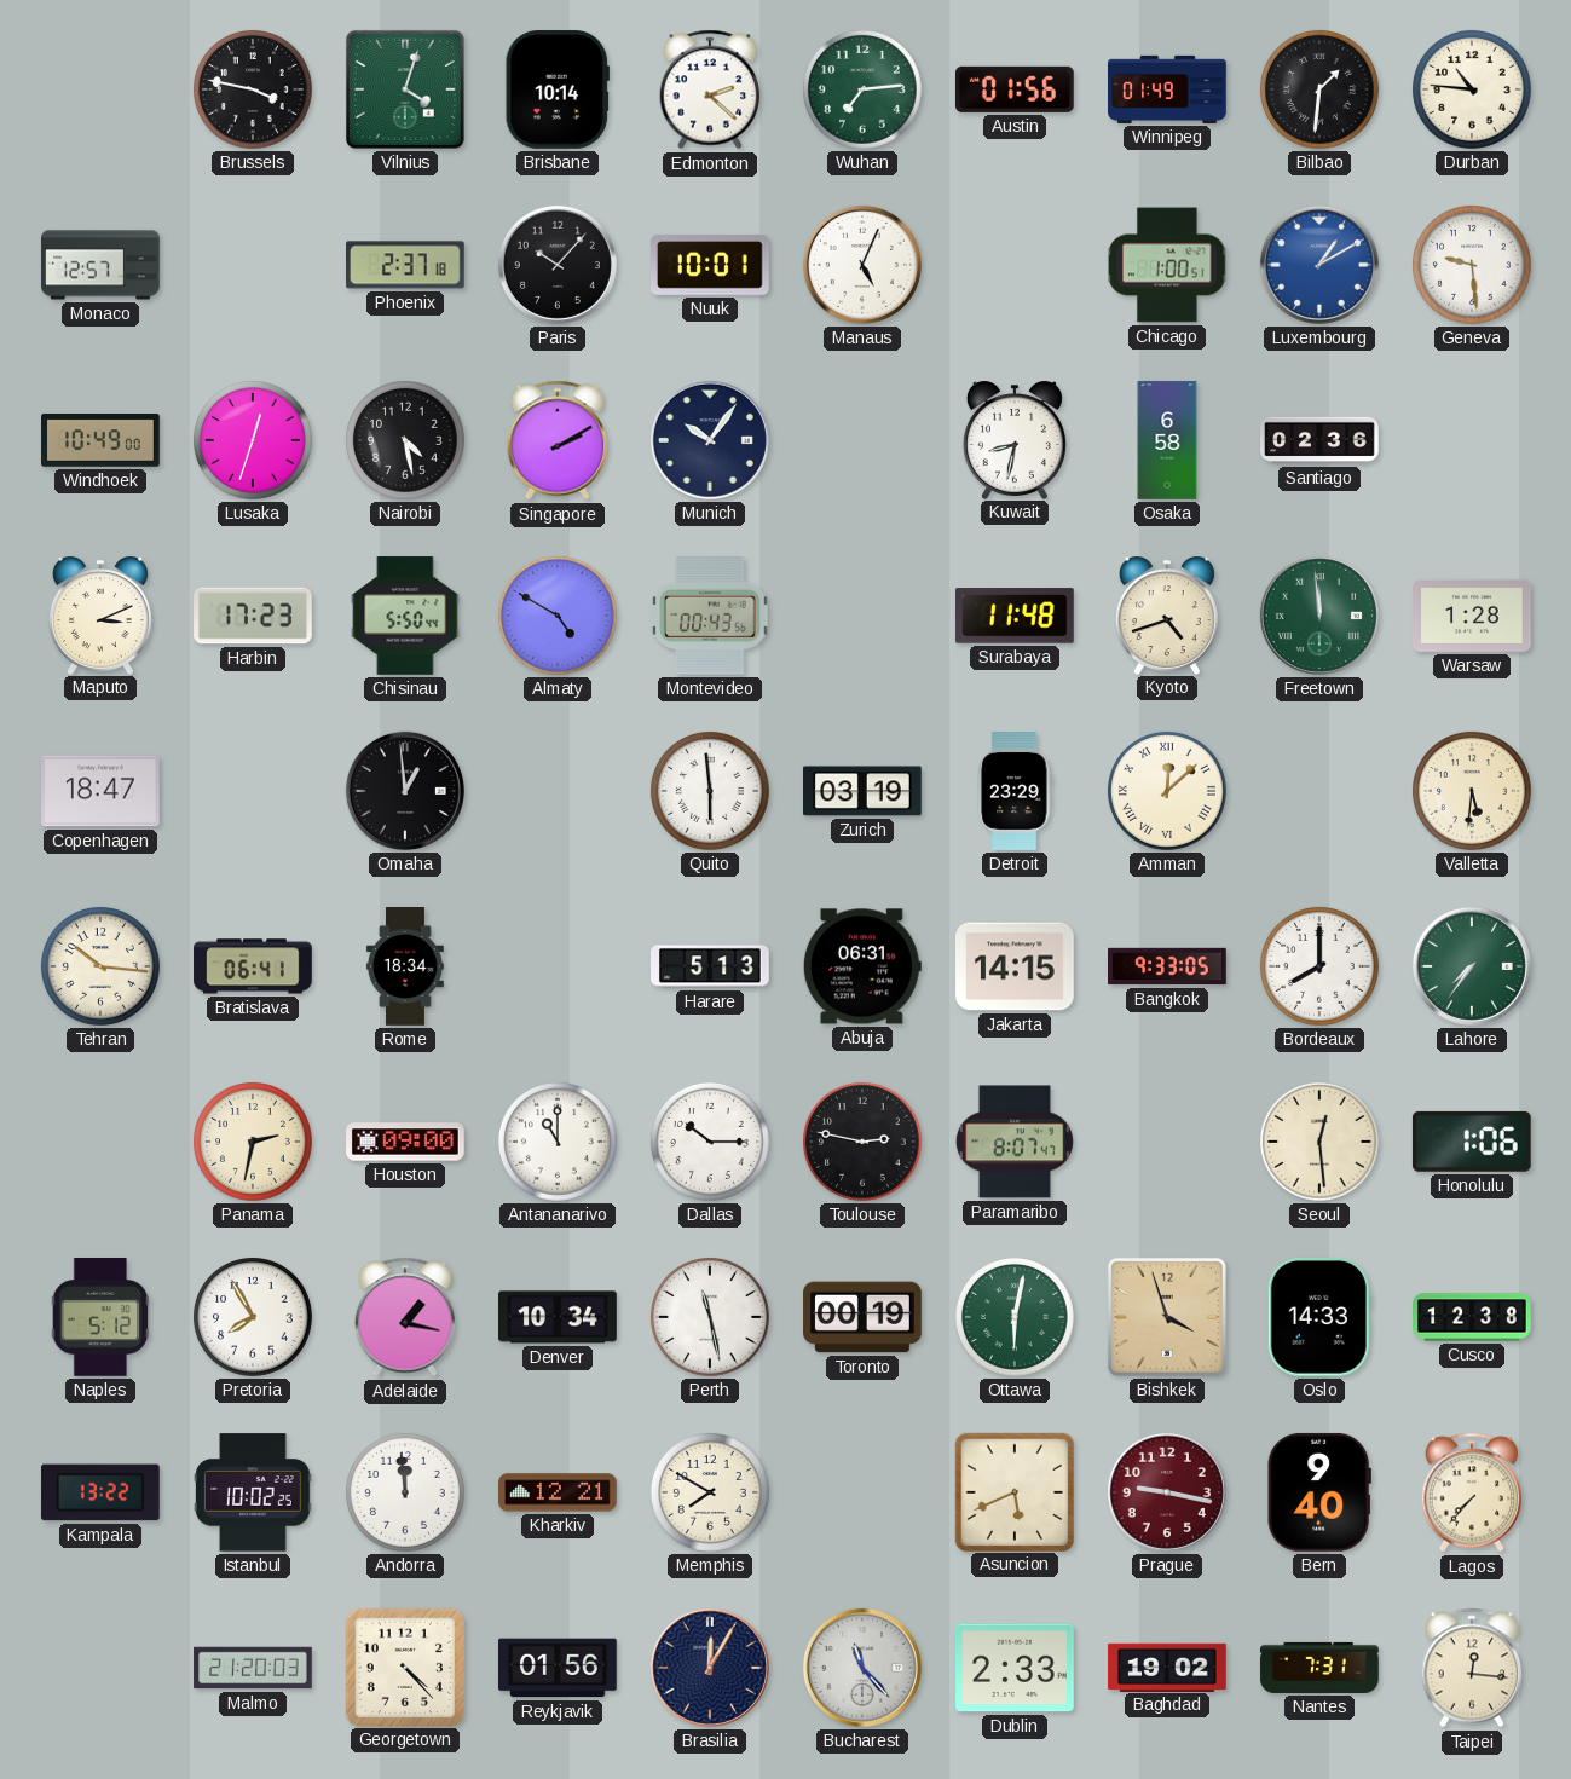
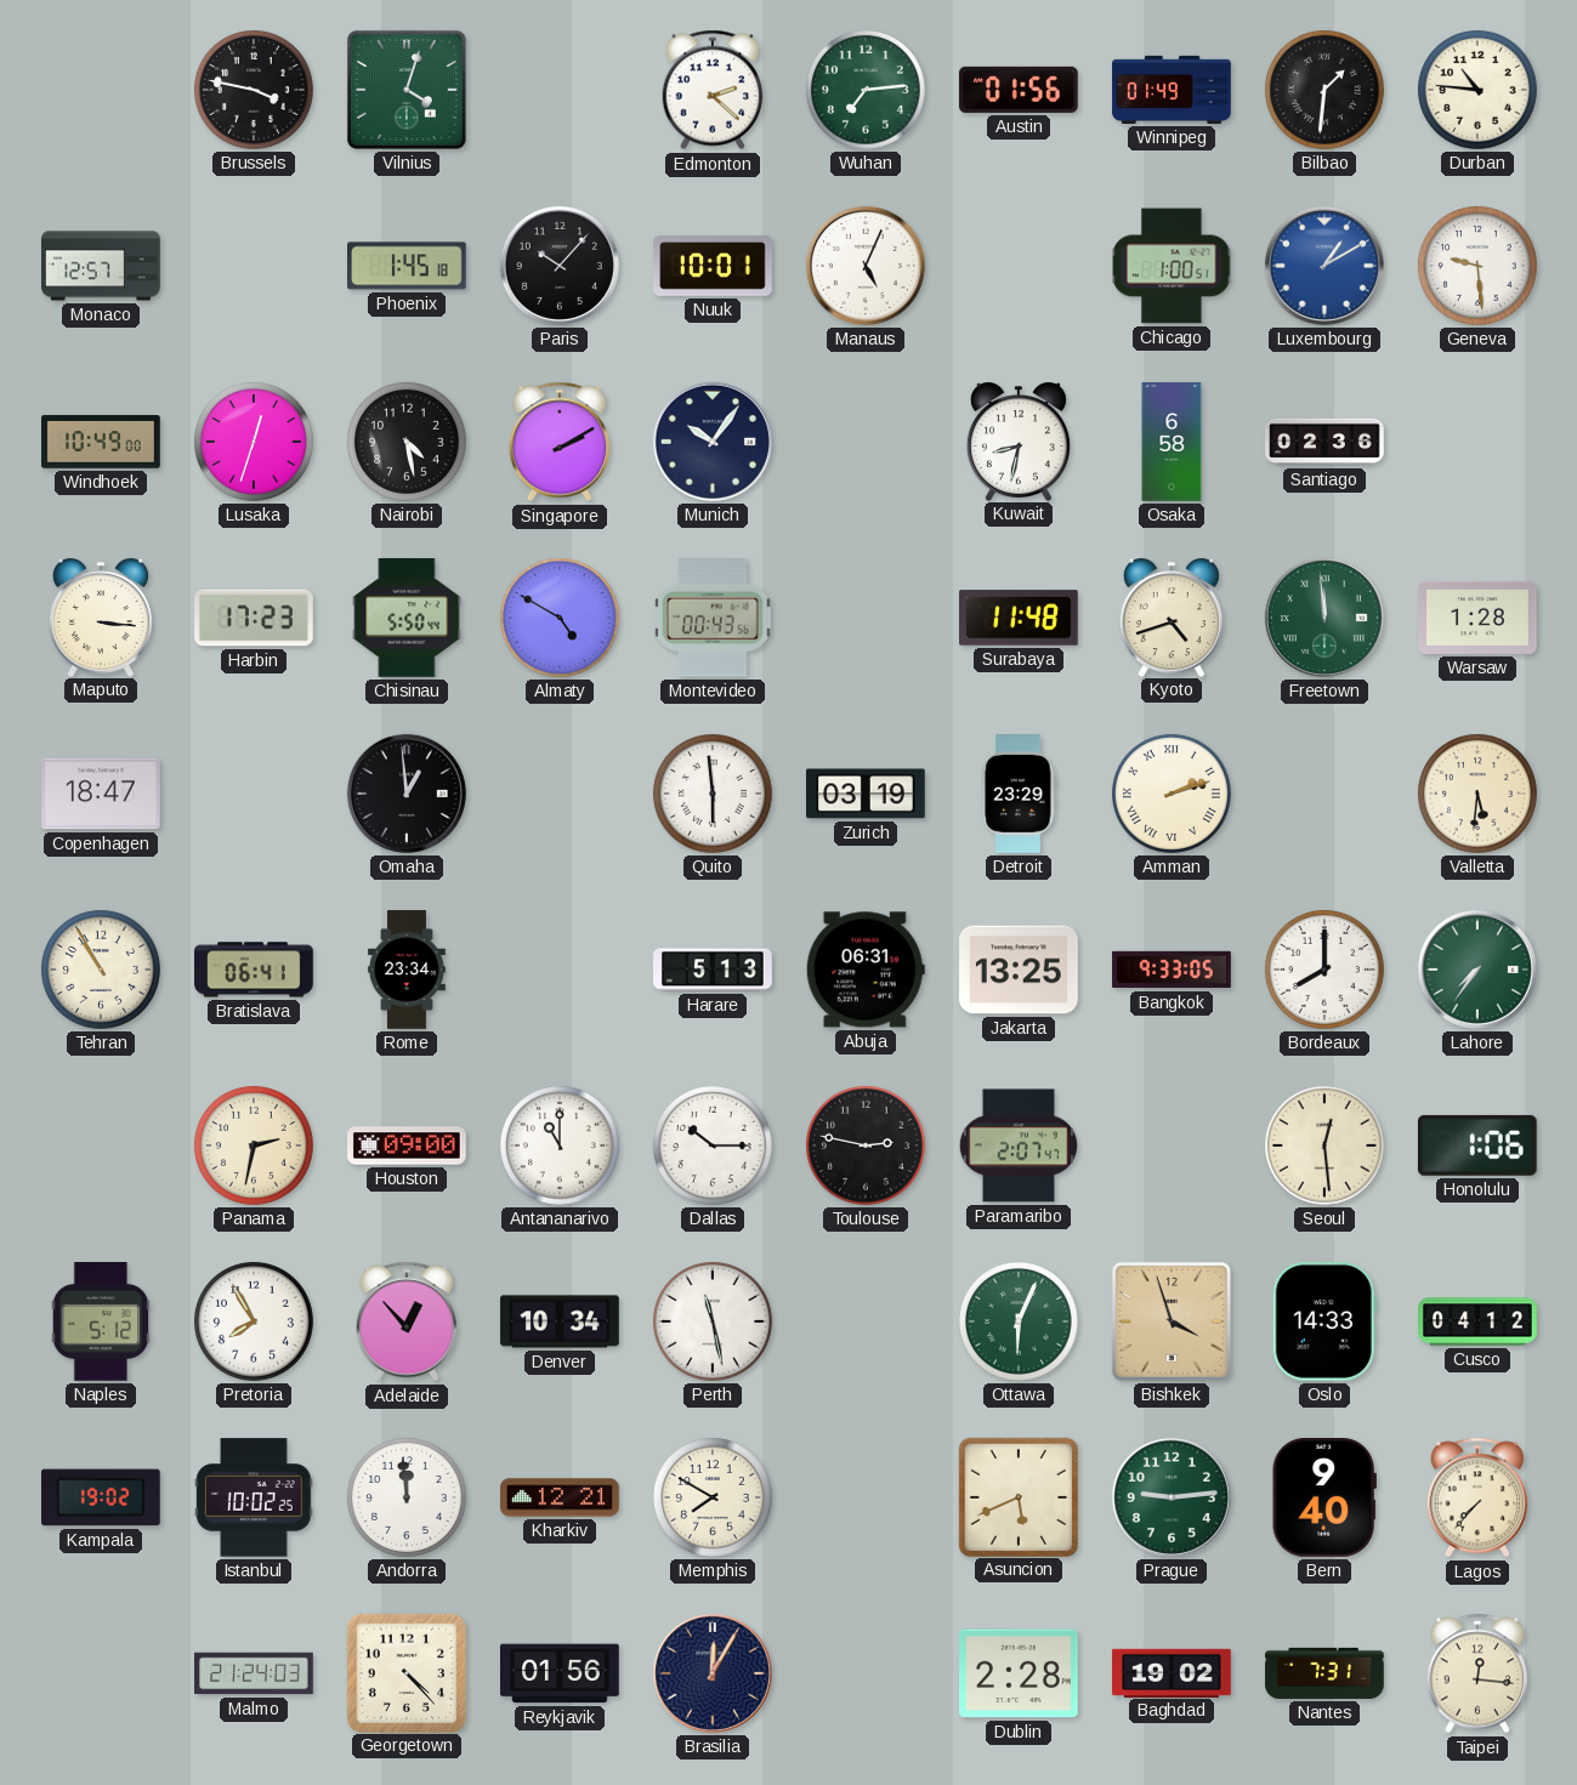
Brisbane: 10:14 -> none
Phoenix: 2:37 -> 1:45
Maputo: 3:11 -> 3:16
Amman: 12:08 -> 2:12
Tehran: 10:16 -> 10:55
Rome: 18:34 -> 23:34
Jakarta: 14:15 -> 13:25
Paramaribo: 8:07 -> 2:07
Adelaide: 1:17 -> 12:53
Toronto: 00:19 -> none
Ottawa: 6:02 -> 6:04
Cusco: 12:38 -> 04:12
Kampala: 13:22 -> 19:02
Prague: 9:17 -> 9:14
Prague dial: burgundy -> green
Malmo: 21:20 -> 21:24
Bucharest: 11:23 -> none
Dublin: 2:33 -> 2:28
